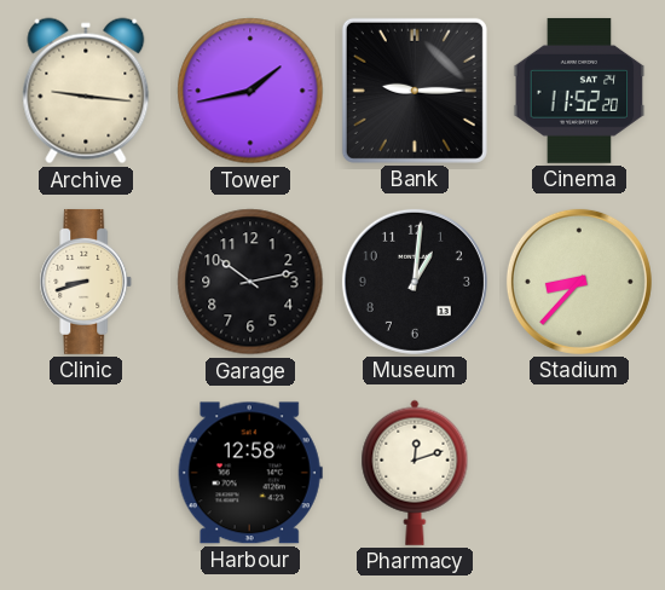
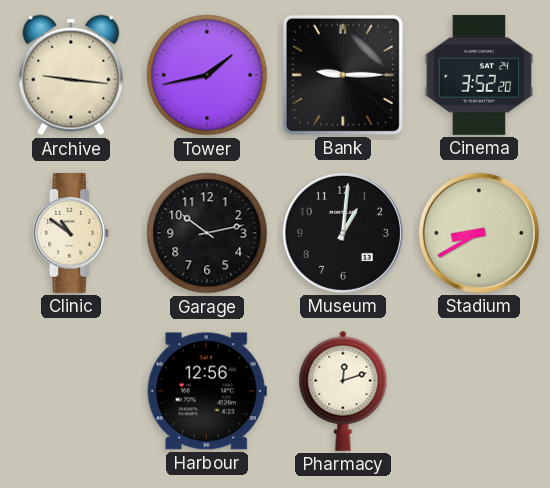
Cinema: 11:52 -> 3:52
Clinic: 8:42 -> 10:51
Stadium: 8:37 -> 8:40
Harbour: 12:58 -> 12:56
